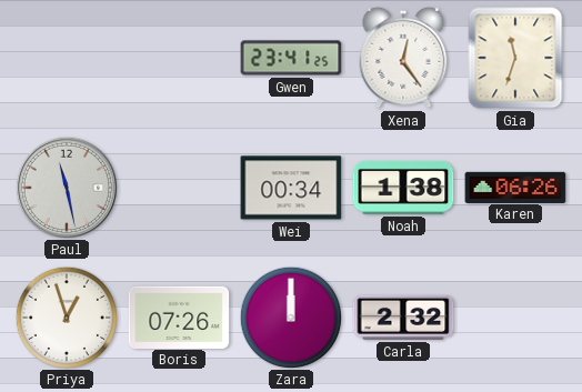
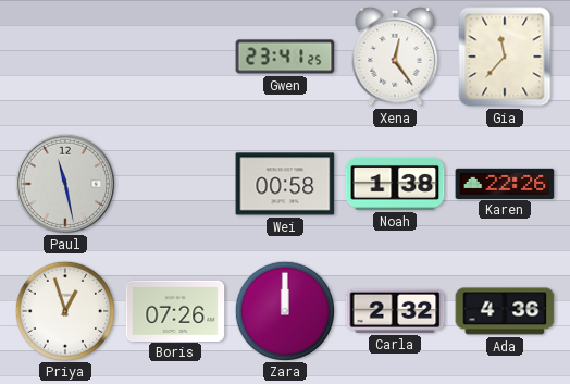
Gia: 11:33 -> 11:37
Wei: 00:34 -> 00:58
Karen: 06:26 -> 22:26
Ada: none -> 4:36
